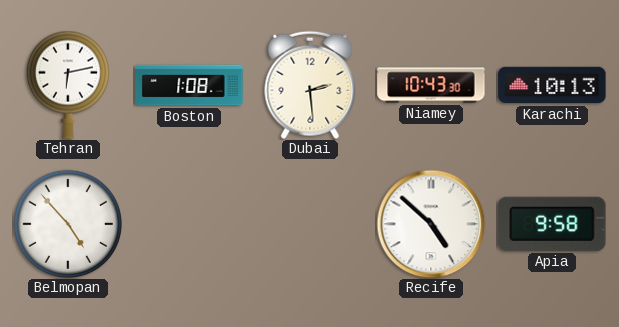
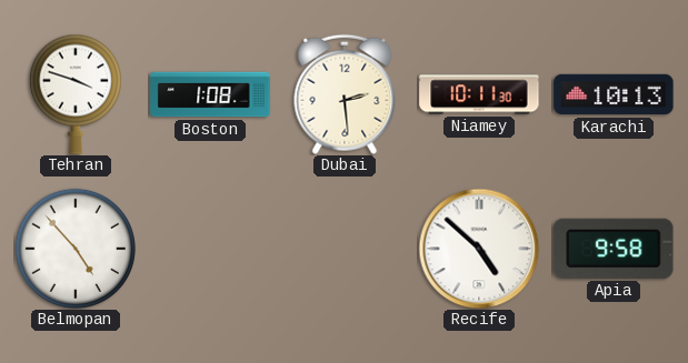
Tehran: 6:13 -> 3:48
Niamey: 10:43 -> 10:11
